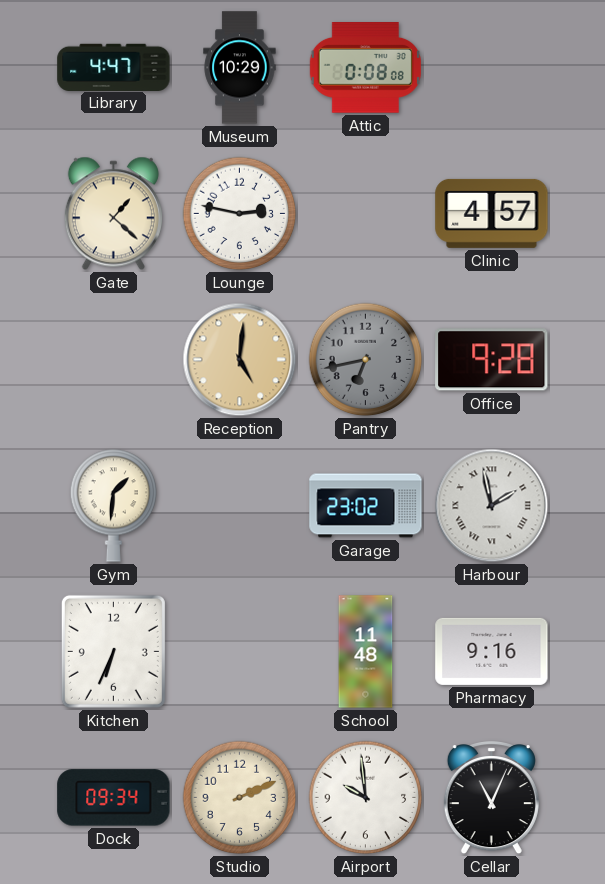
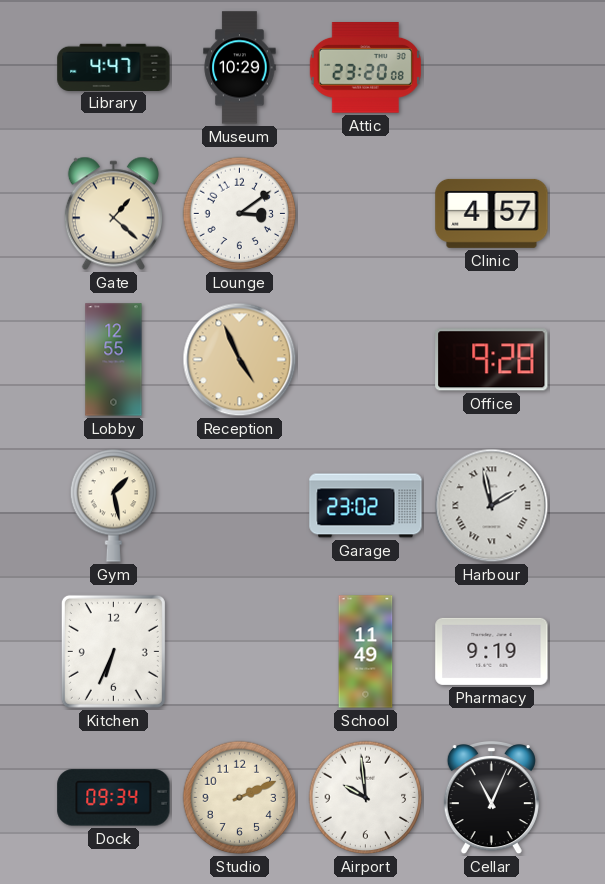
Attic: 0:08 -> 23:20
Lounge: 2:47 -> 3:09
Lobby: none -> 12:55
Reception: 5:01 -> 4:56
Pantry: 6:43 -> none
Gym: 1:31 -> 1:28
School: 11:48 -> 11:49
Pharmacy: 9:16 -> 9:19
